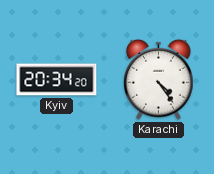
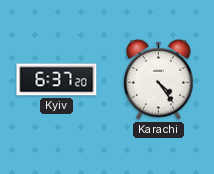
Kyiv: 20:34 -> 6:37
